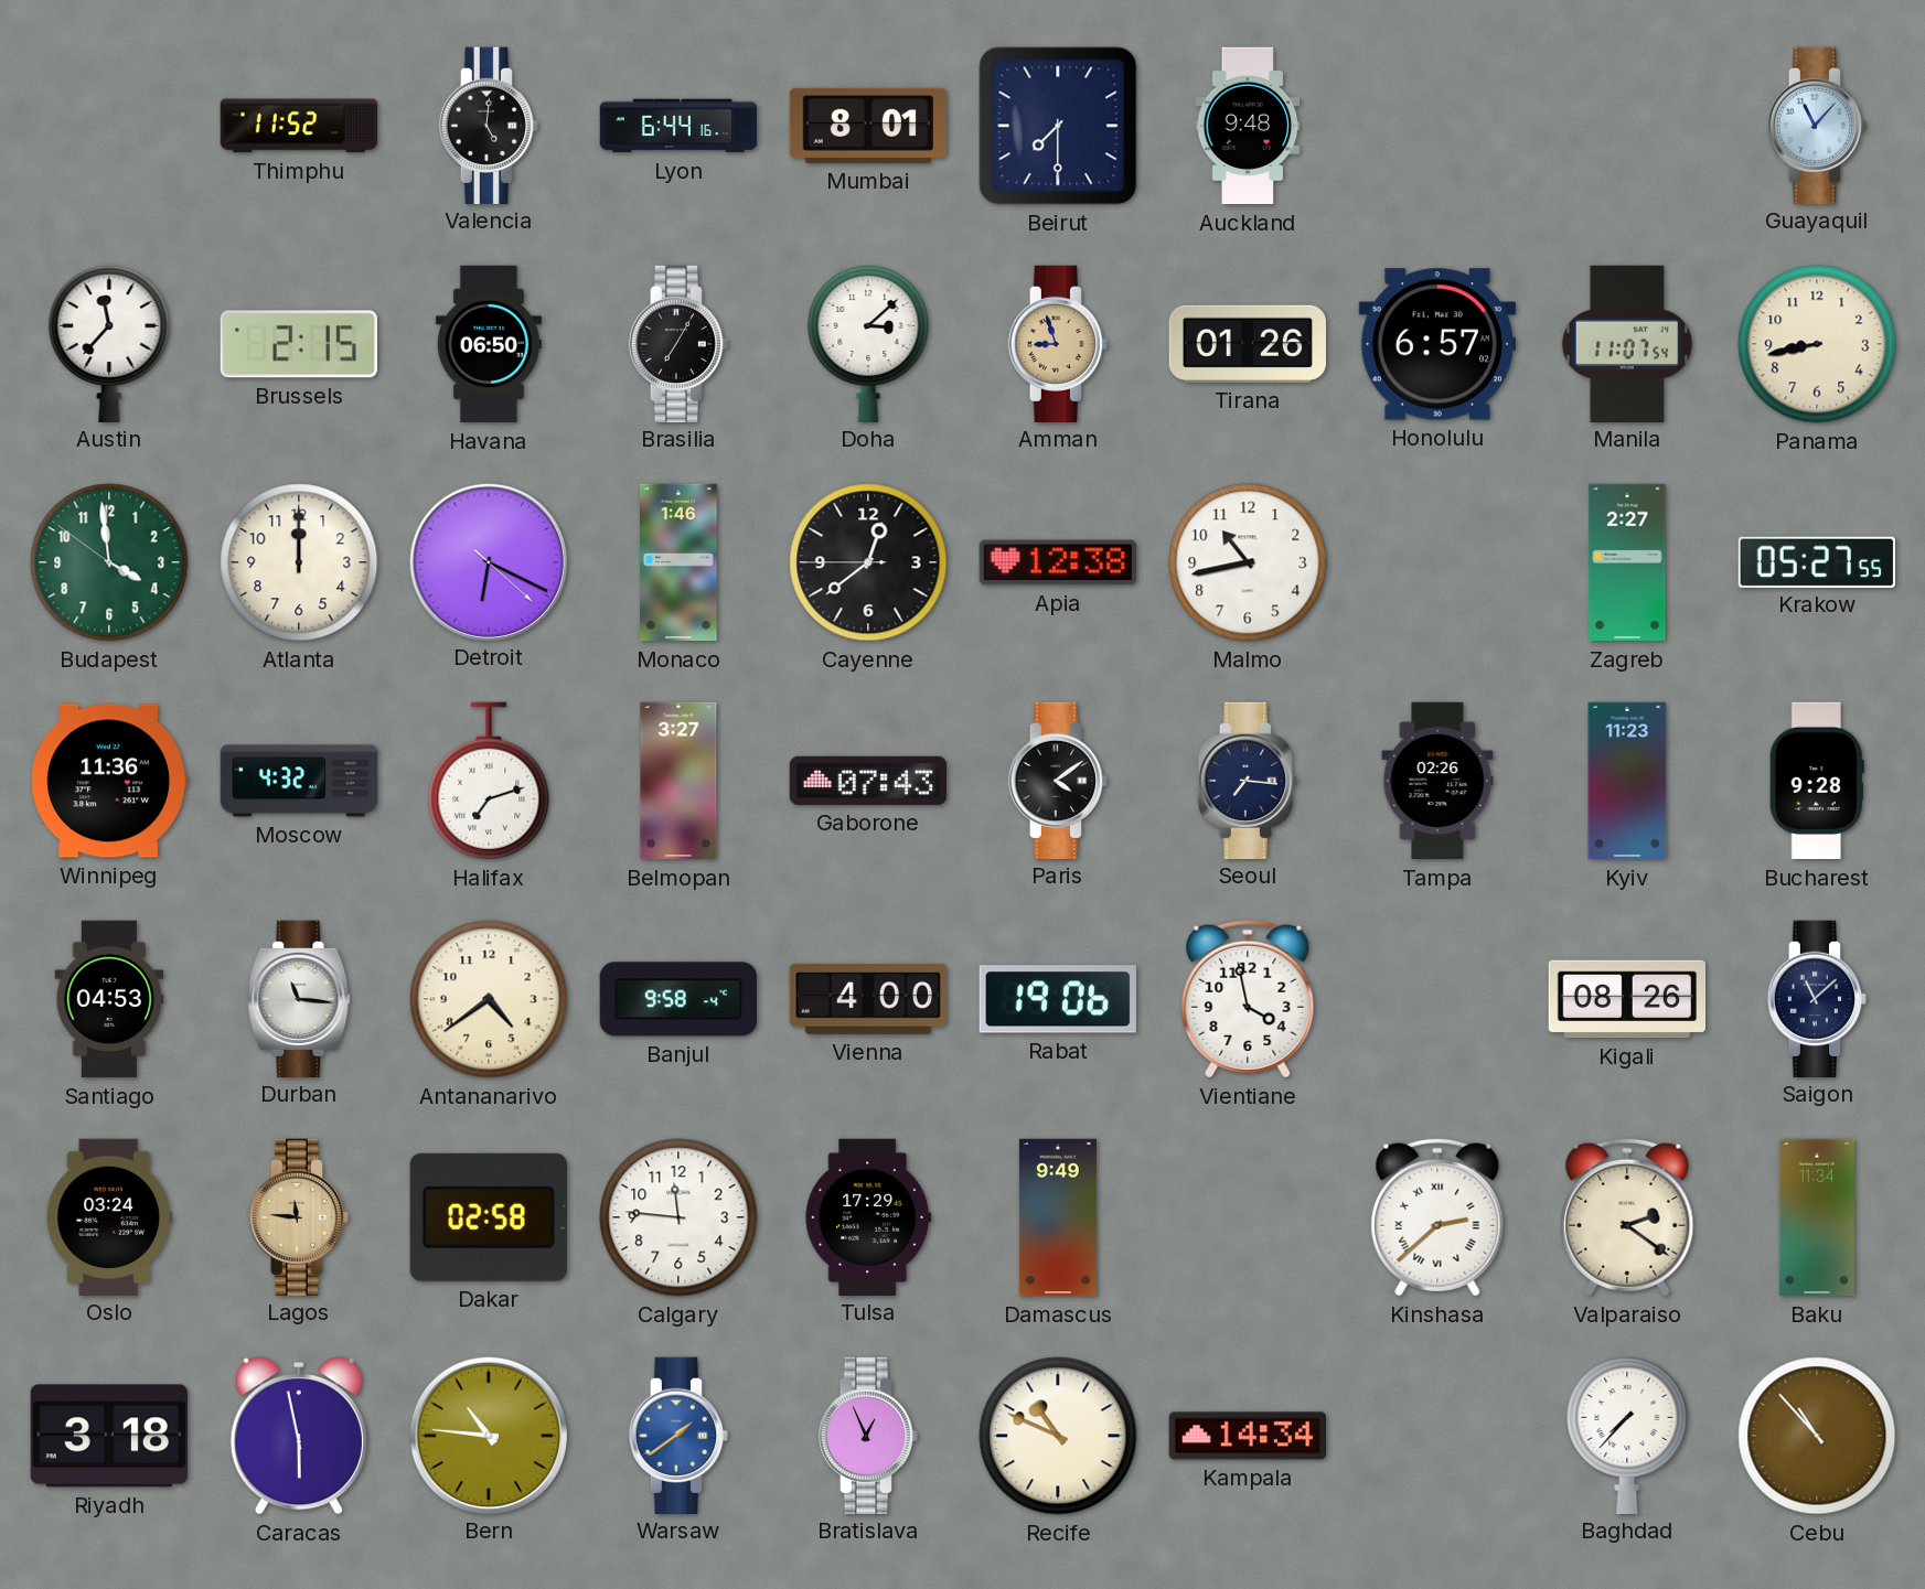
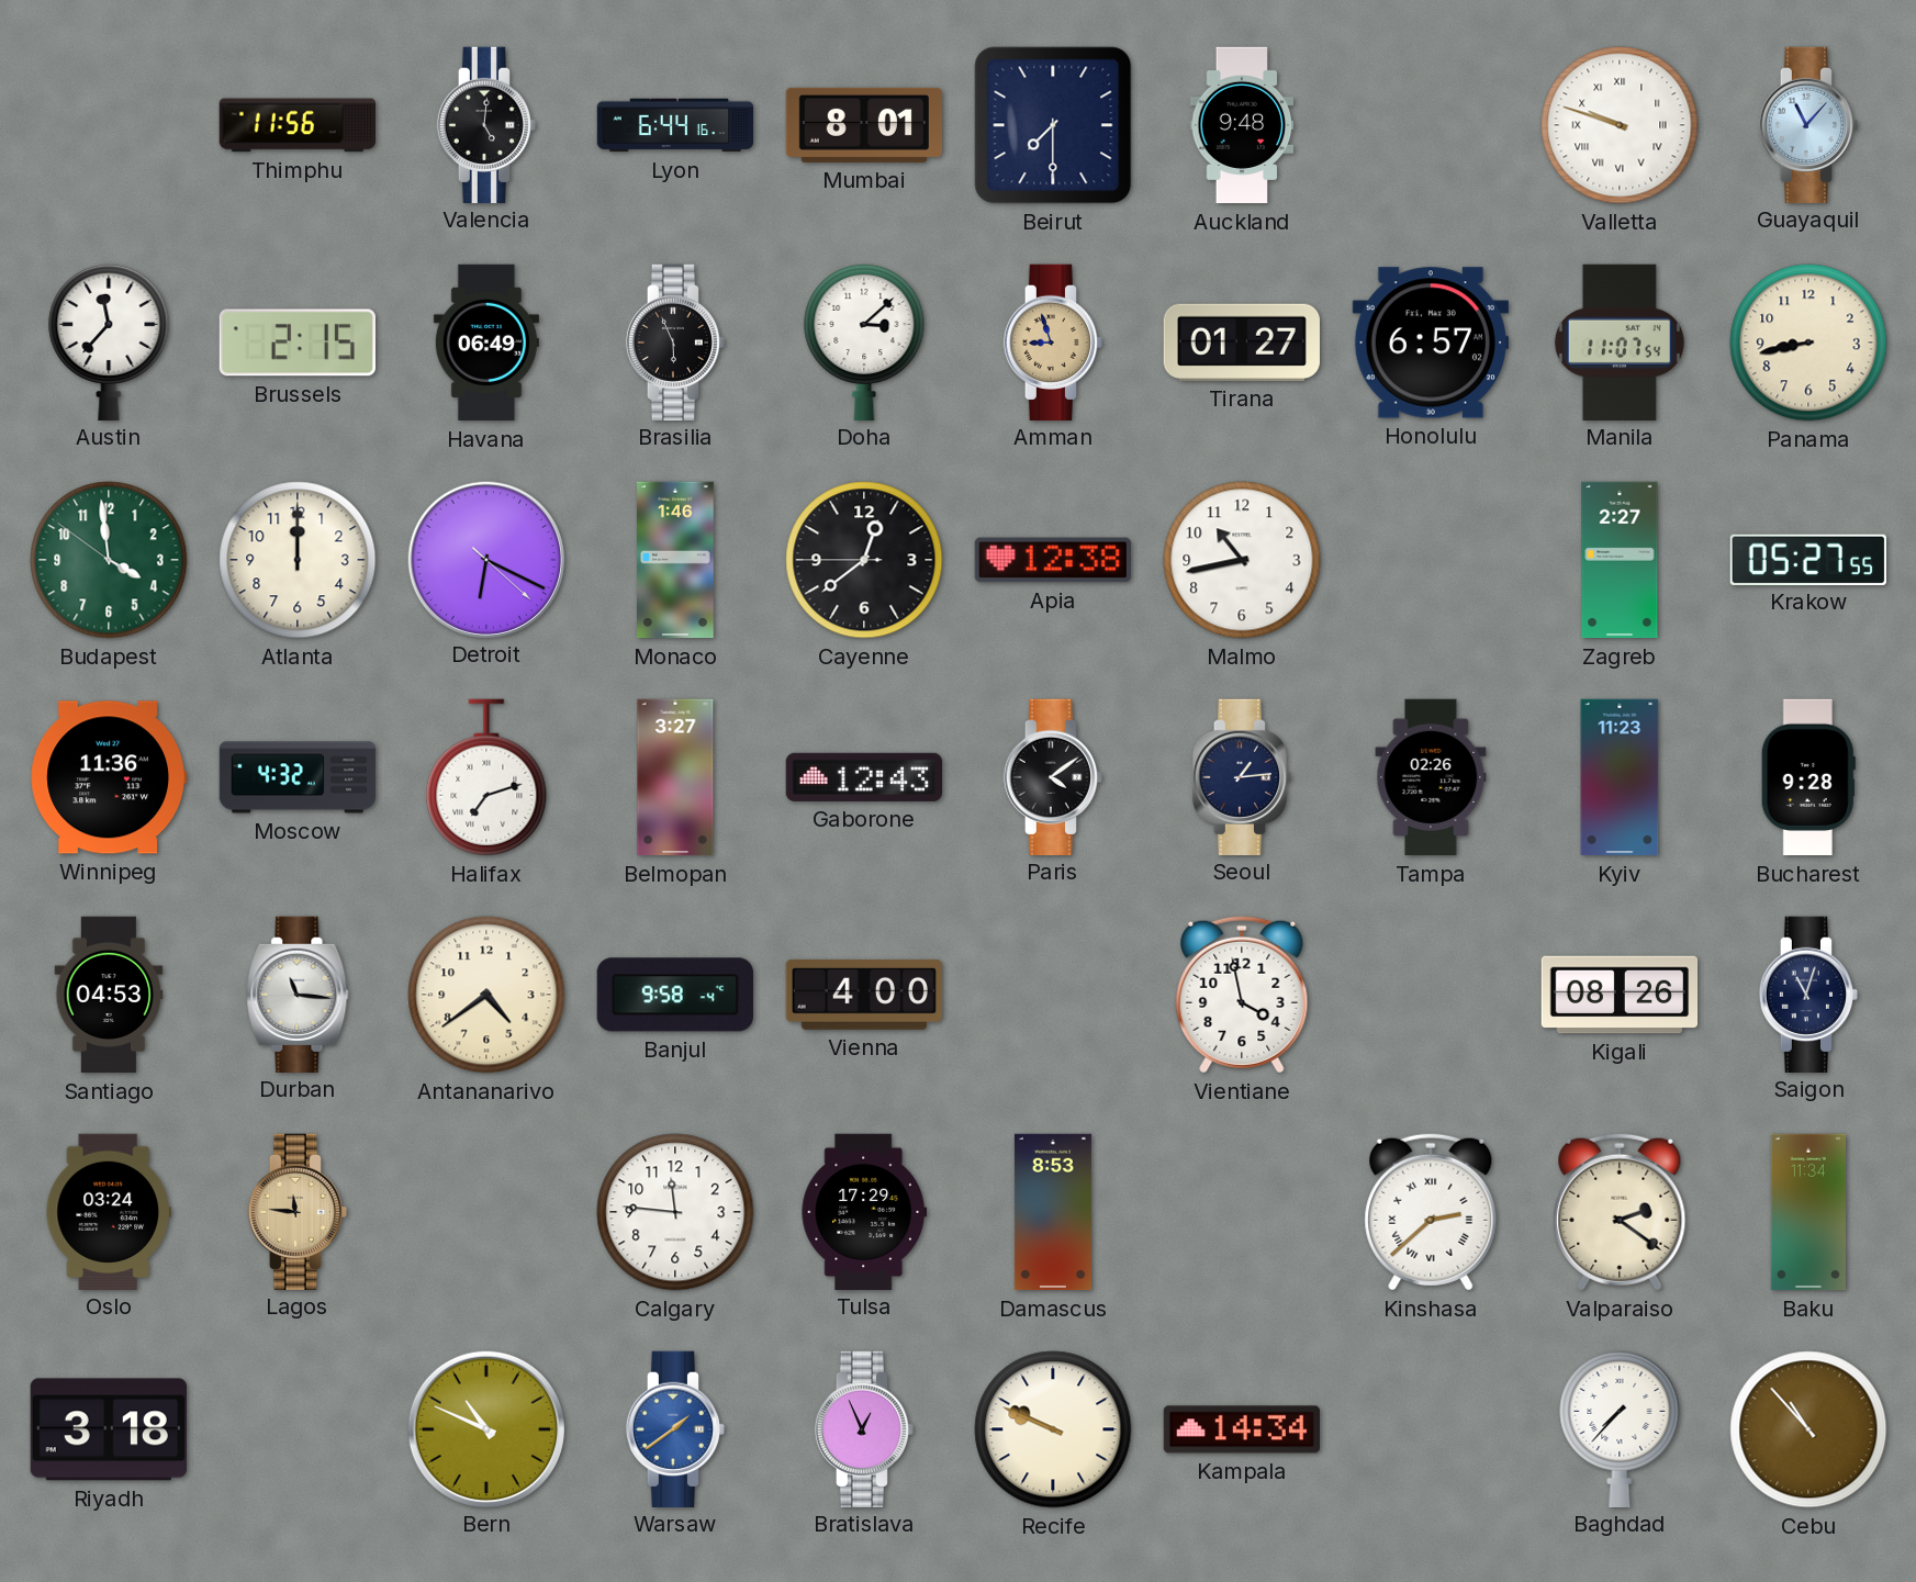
Thimphu: 11:52 -> 11:56
Valletta: none -> 9:48
Havana: 06:50 -> 06:49
Brasilia: 7:05 -> 5:56
Tirana: 01:26 -> 01:27
Gaborone: 07:43 -> 12:43
Seoul: 7:16 -> 1:14
Rabat: 19:06 -> none
Saigon: 11:08 -> 11:03
Dakar: 02:58 -> none
Damascus: 9:49 -> 8:53
Caracas: 5:58 -> none
Bern: 10:46 -> 10:49
Recife: 10:49 -> 9:49
